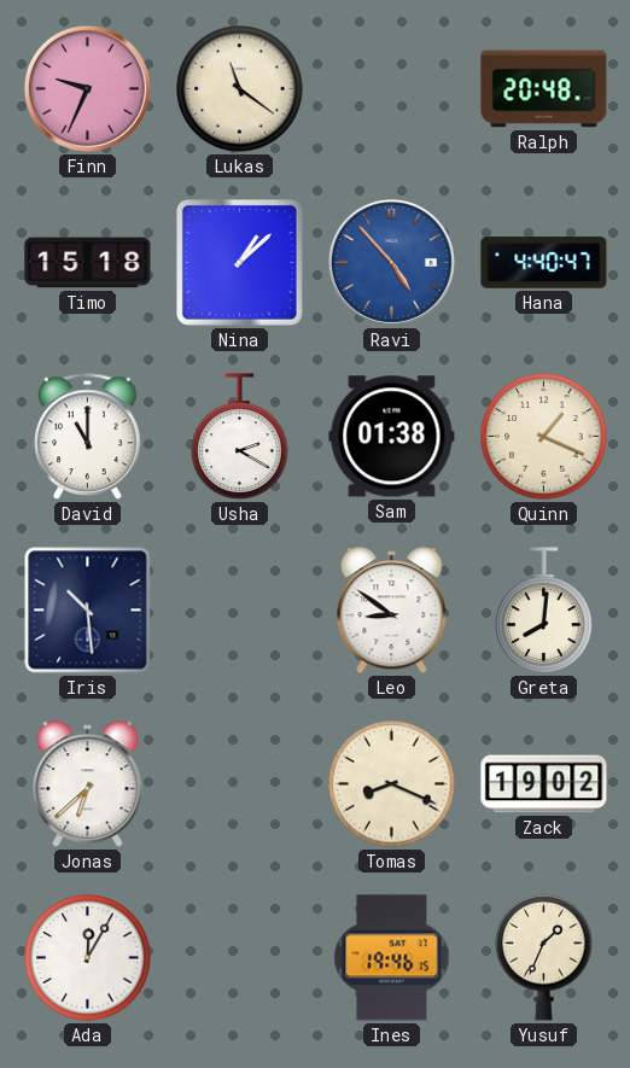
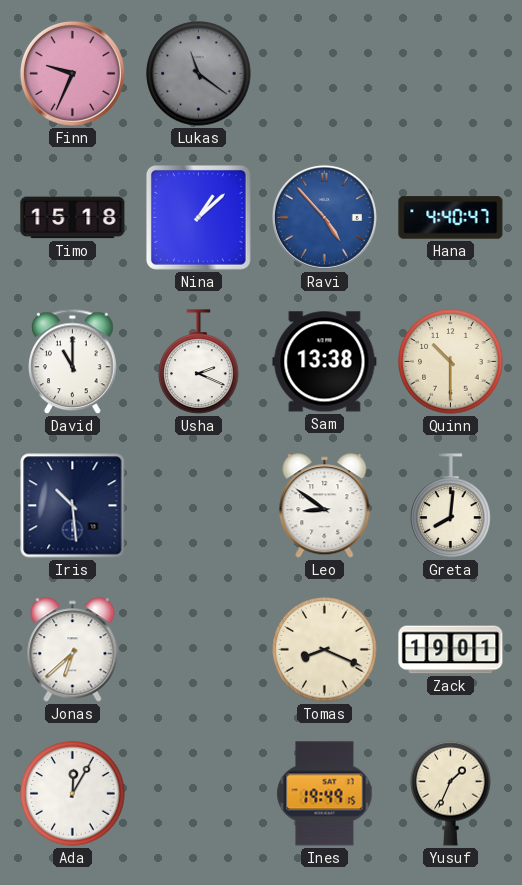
Lukas dial: cream -> grey
Ralph: 20:48 -> none
Usha: 2:20 -> 2:19
Sam: 01:38 -> 13:38
Quinn: 1:19 -> 10:30
Zack: 19:02 -> 19:01
Ines: 19:46 -> 19:49
